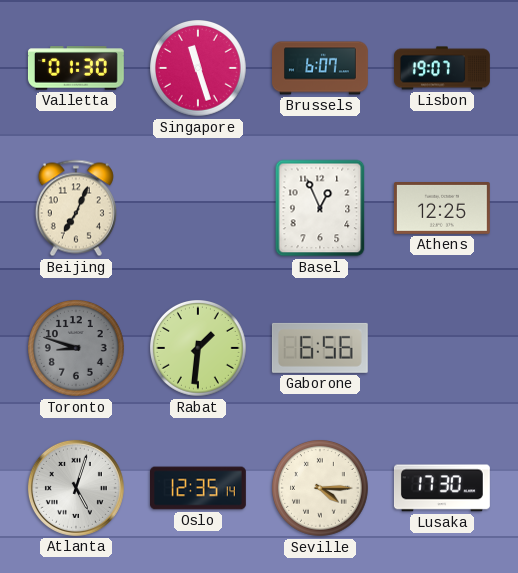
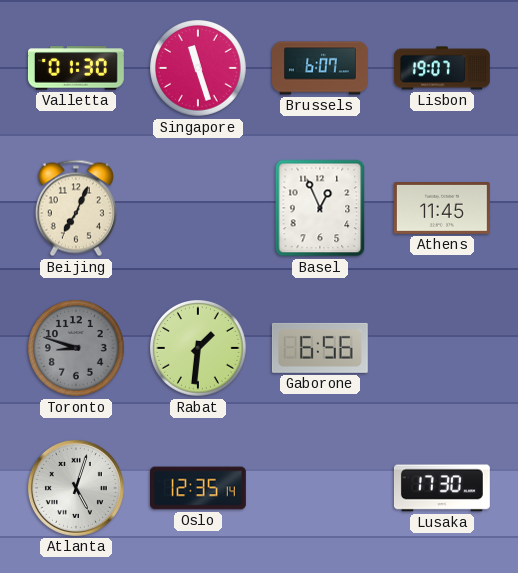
Athens: 12:25 -> 11:45
Seville: 4:15 -> none
